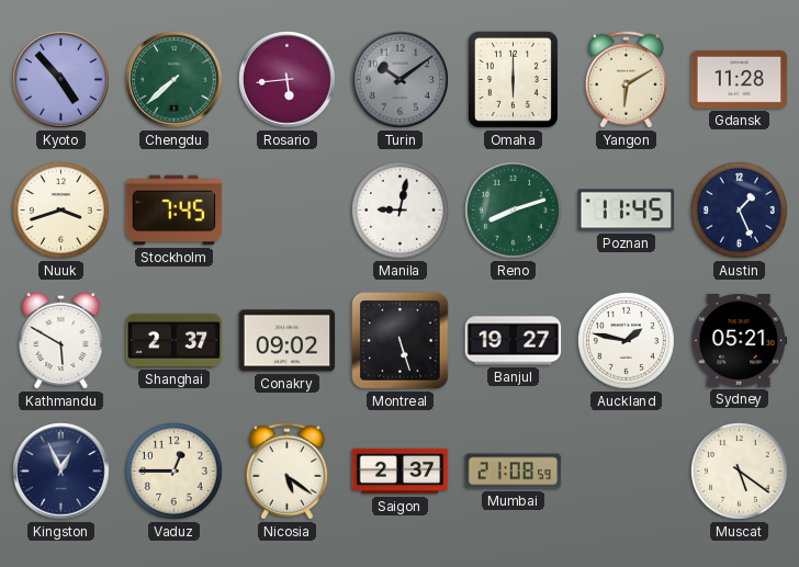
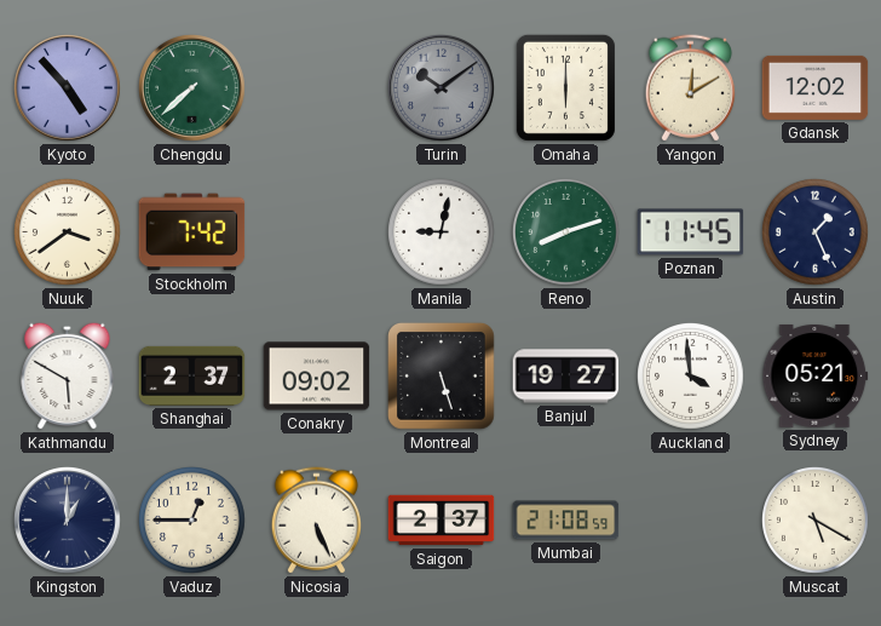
Rosario: 5:44 -> none
Yangon: 6:10 -> 12:10
Gdansk: 11:28 -> 12:02
Nuuk: 3:42 -> 3:39
Stockholm: 7:45 -> 7:42
Auckland: 1:47 -> 3:59
Kingston: 12:56 -> 1:00
Nicosia: 5:21 -> 5:26
Muscat: 5:21 -> 5:20
